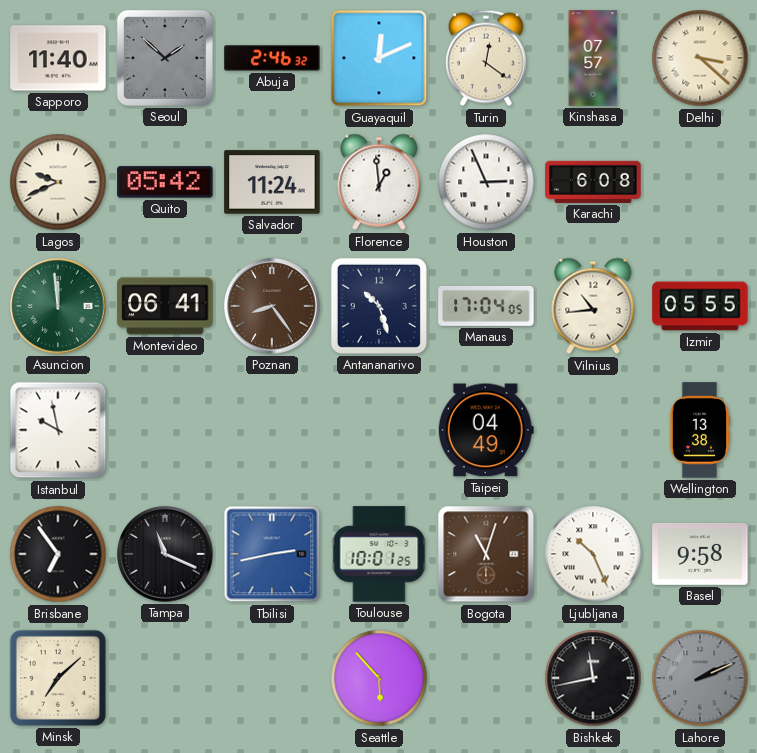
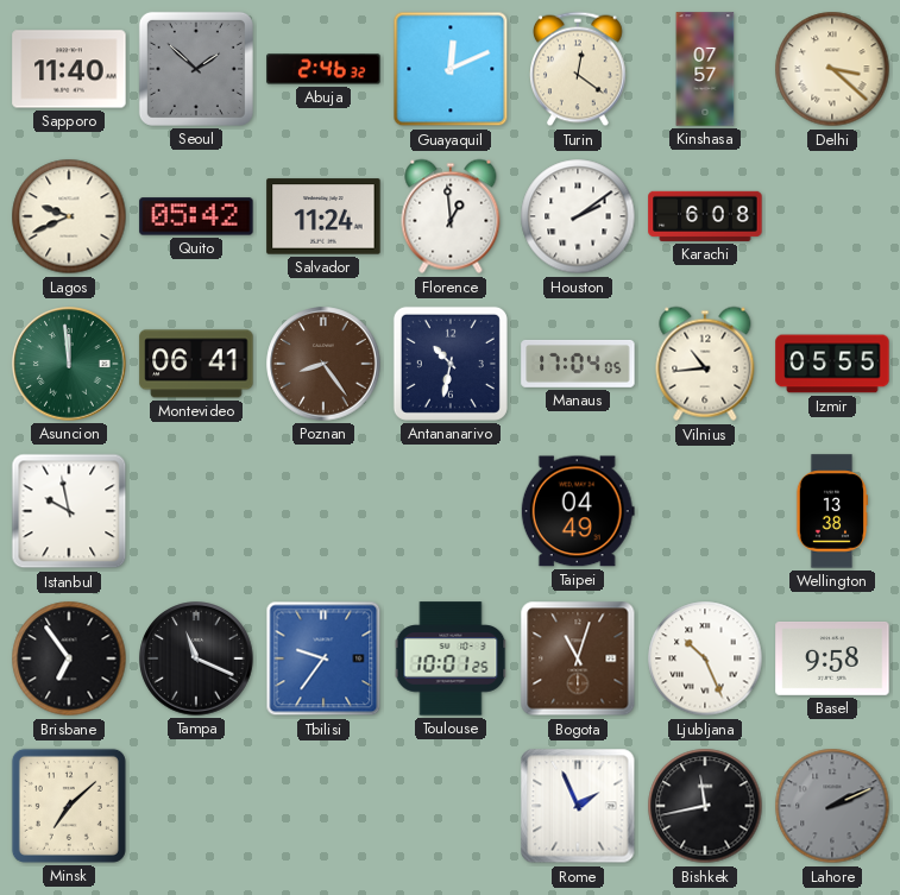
Houston: 2:56 -> 2:09
Antananarivo: 10:27 -> 10:32
Tbilisi: 2:43 -> 9:36
Seattle: 5:53 -> none
Rome: none -> 1:56
